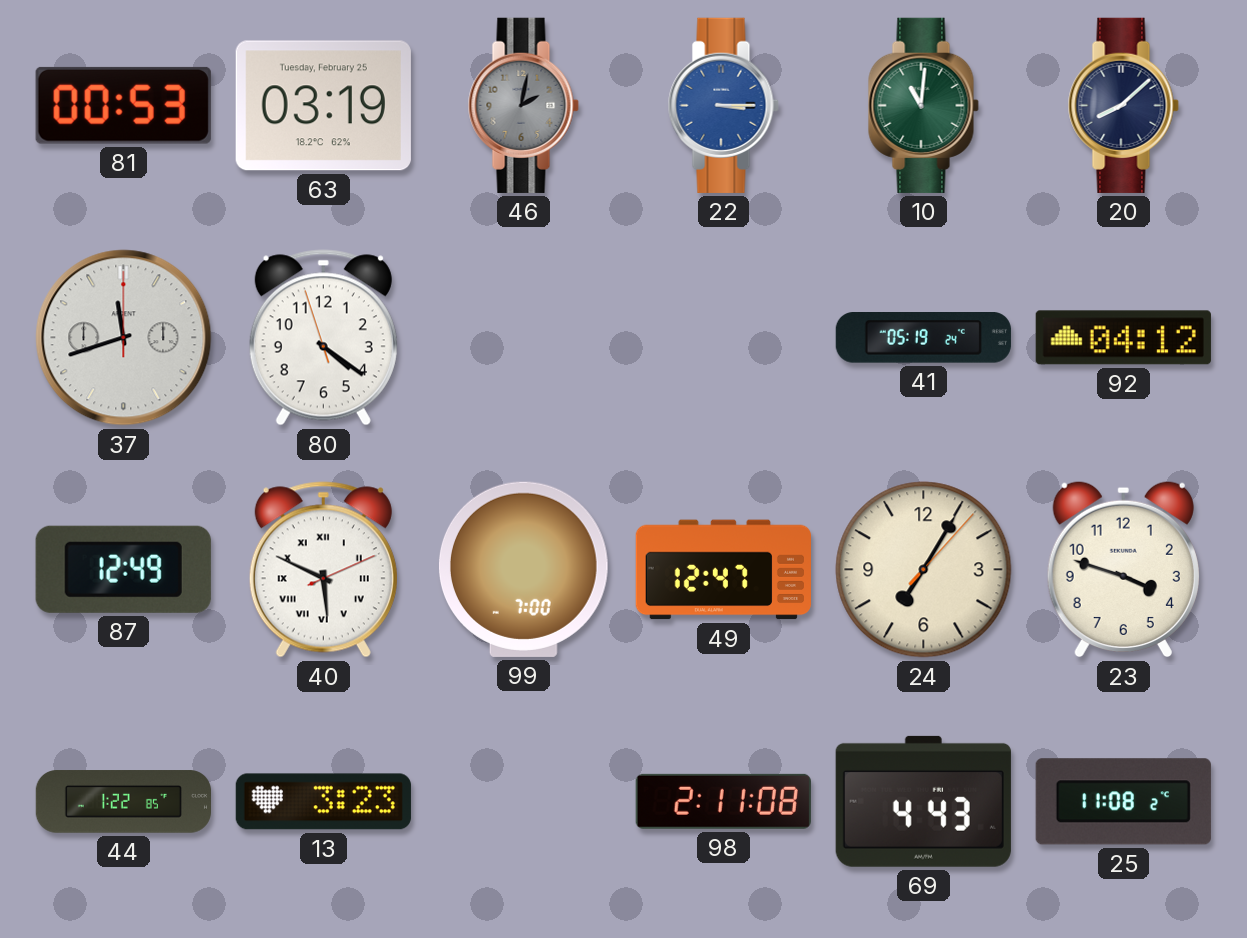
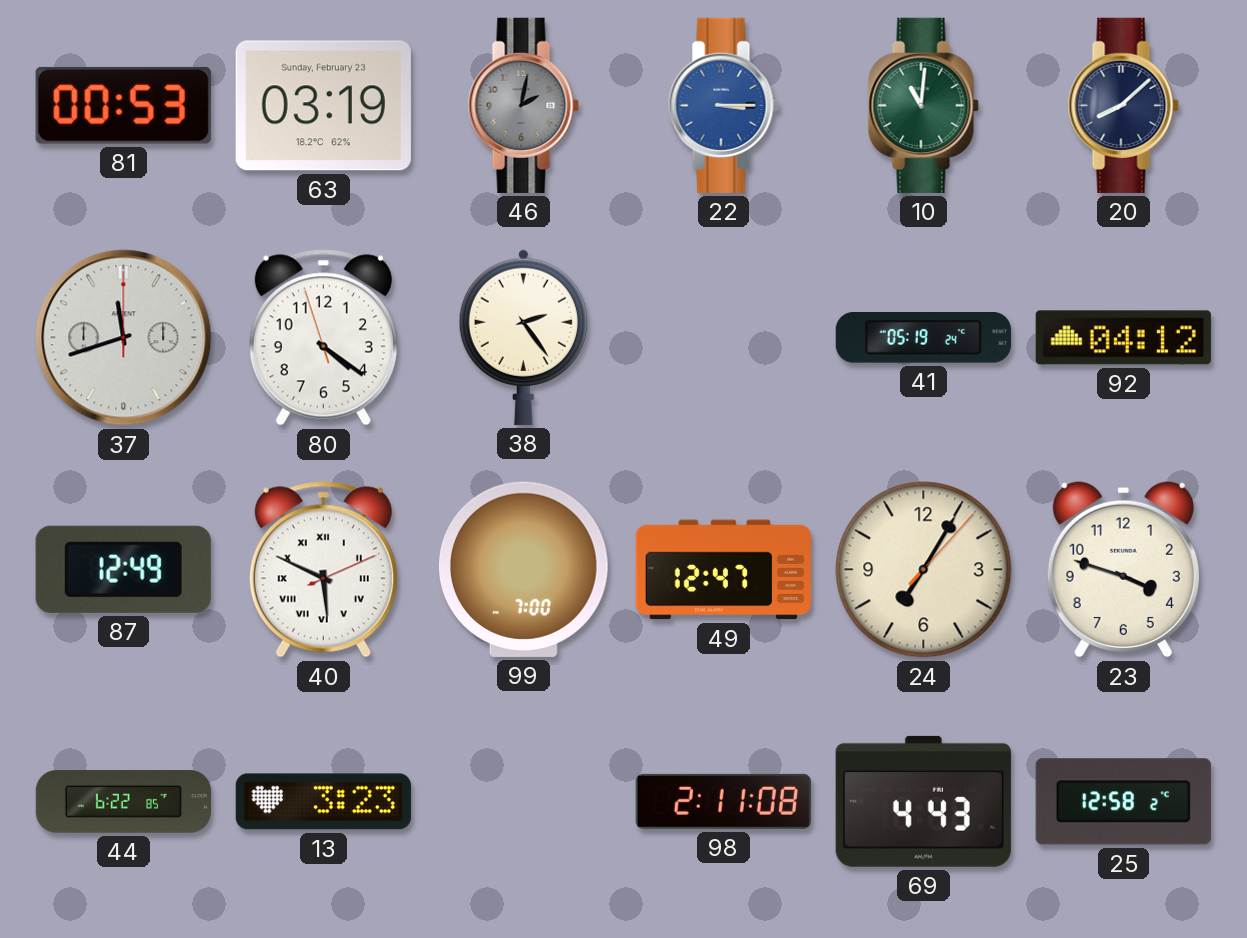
63 date: Tuesday, February 25 -> Sunday, February 23
38: none -> 2:24
44: 1:22 -> 6:22
25: 11:08 -> 12:58
